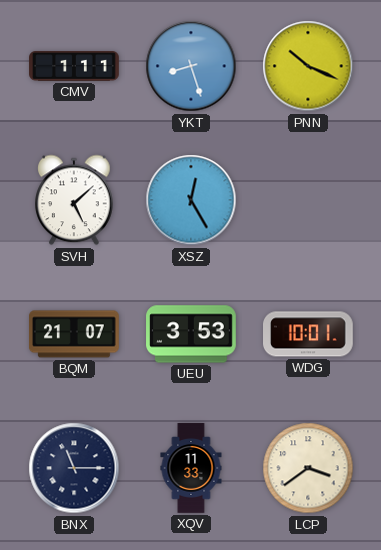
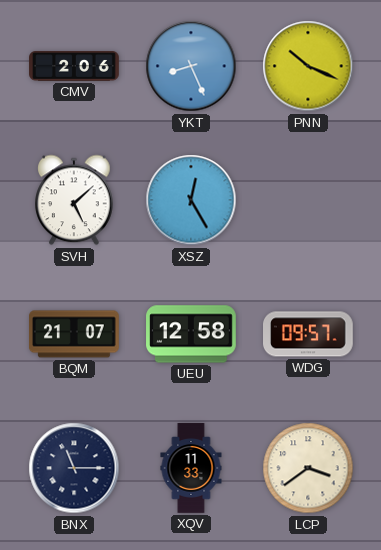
CMV: 1:11 -> 2:06
YKT: 8:27 -> 8:26
UEU: 3:53 -> 12:58
WDG: 10:01 -> 09:57
